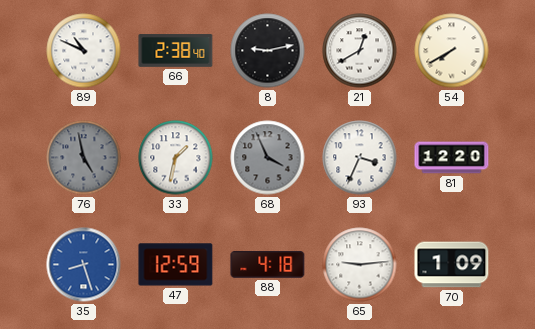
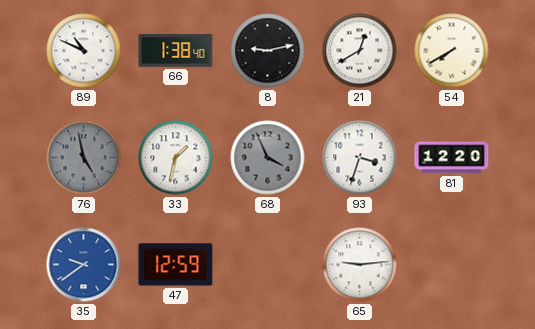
66: 2:38 -> 1:38
93: 3:34 -> 3:33
35: 8:27 -> 9:39
88: 4:18 -> none
70: 1:09 -> none
